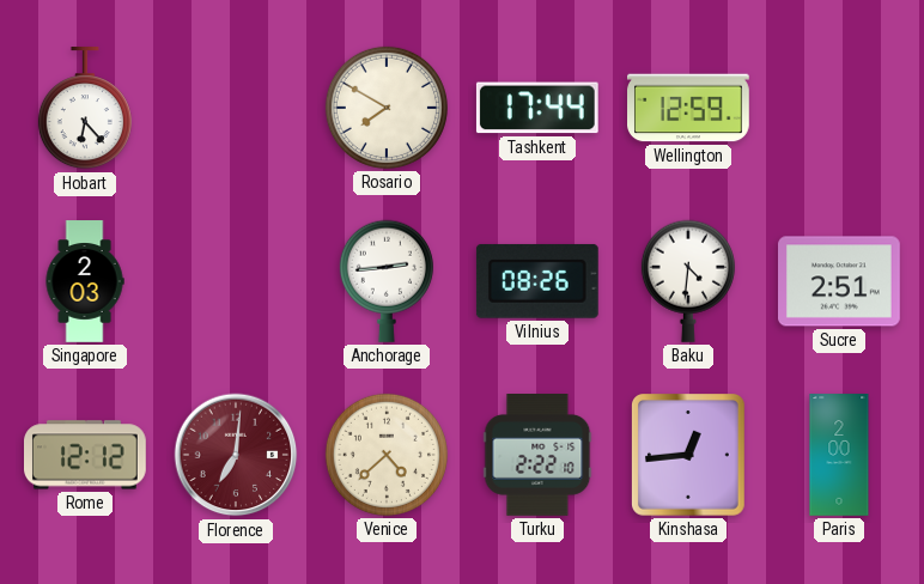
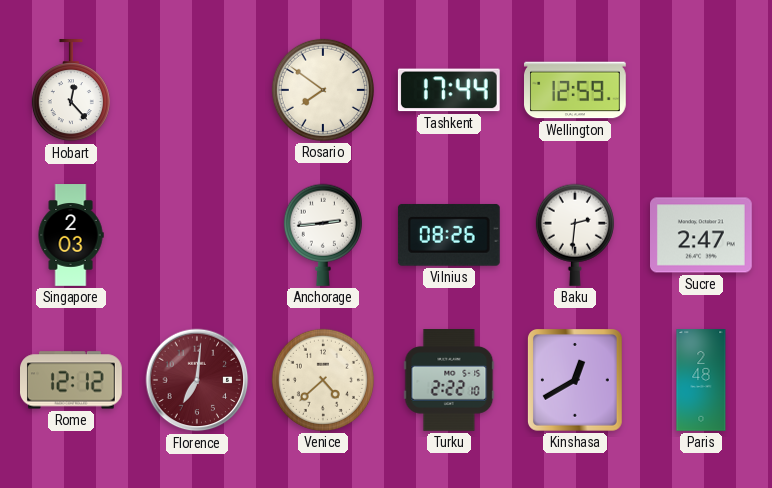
Hobart: 6:23 -> 12:23
Rosario: 7:50 -> 7:51
Baku: 4:31 -> 2:31
Sucre: 2:51 -> 2:47
Kinshasa: 12:44 -> 12:40
Paris: 2:00 -> 2:48
